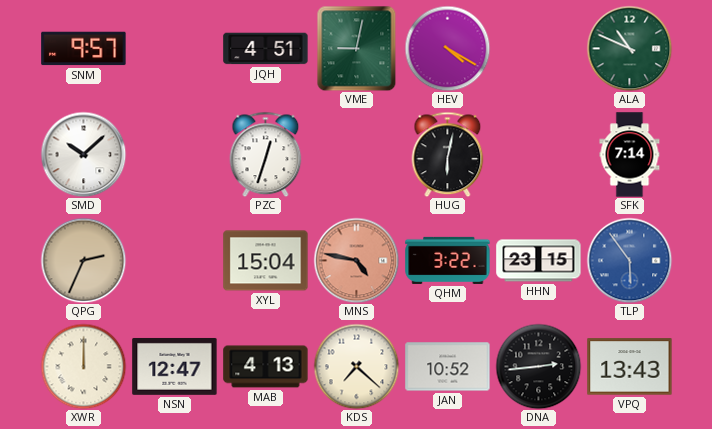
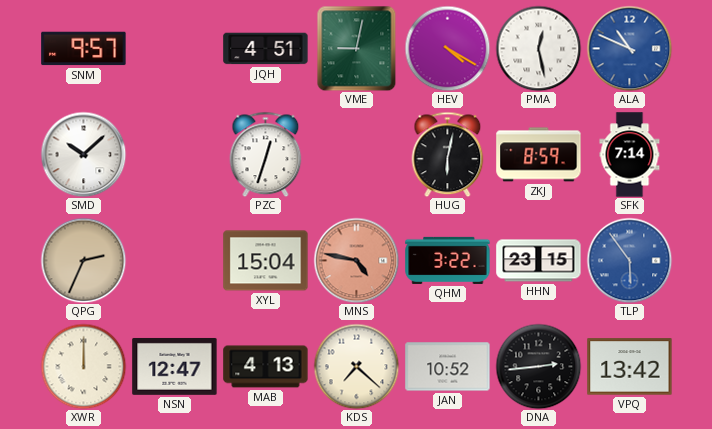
PMA: none -> 12:28
ALA dial: green -> blue
ZKJ: none -> 8:59
VPQ: 13:43 -> 13:42
